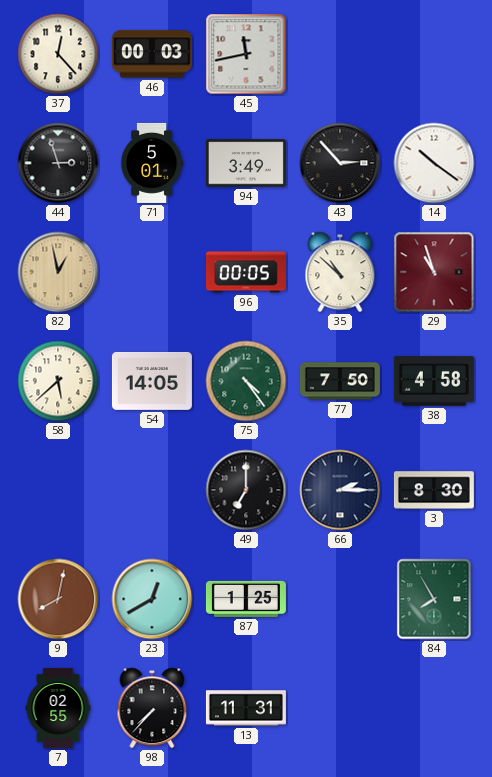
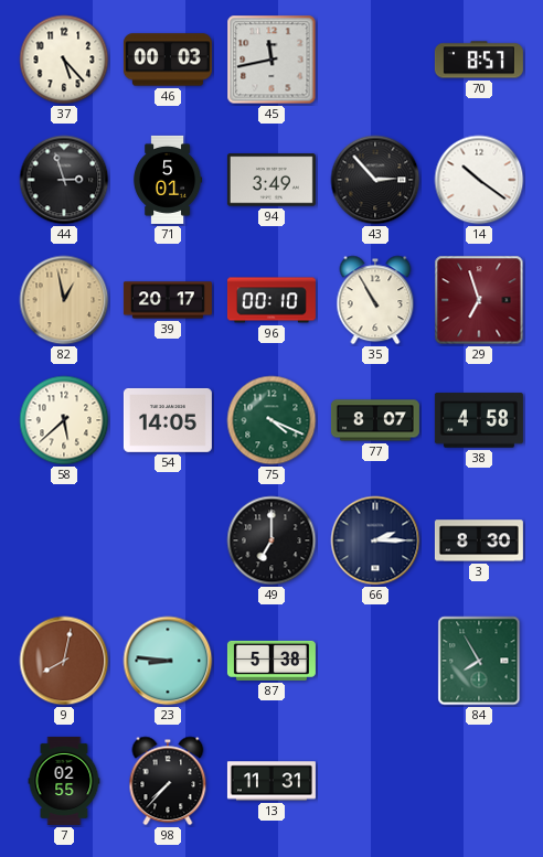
37: 12:23 -> 5:23
70: none -> 8:57
39: none -> 20:17
96: 00:05 -> 00:10
35: 10:52 -> 10:55
29: 10:57 -> 6:57
75: 4:24 -> 4:19
77: 7:50 -> 8:07
23: 12:40 -> 8:46
87: 1:25 -> 5:38
